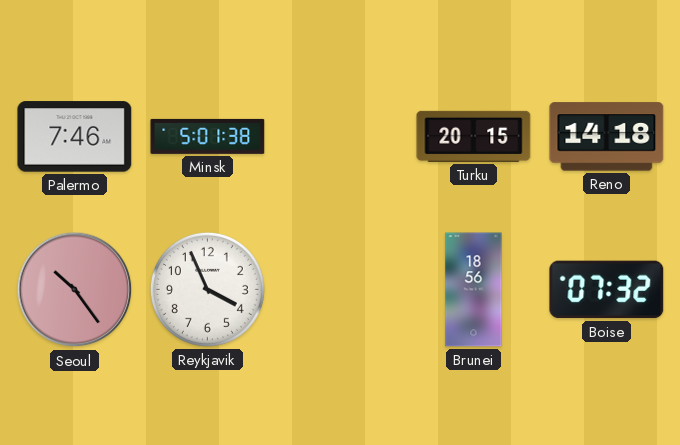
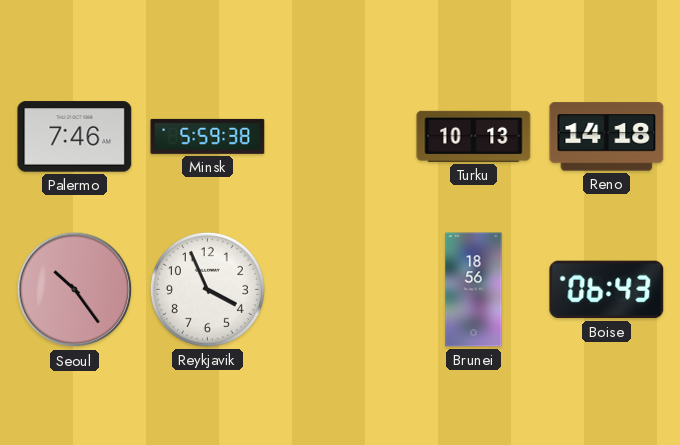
Minsk: 5:01 -> 5:59
Turku: 20:15 -> 10:13
Boise: 07:32 -> 06:43
